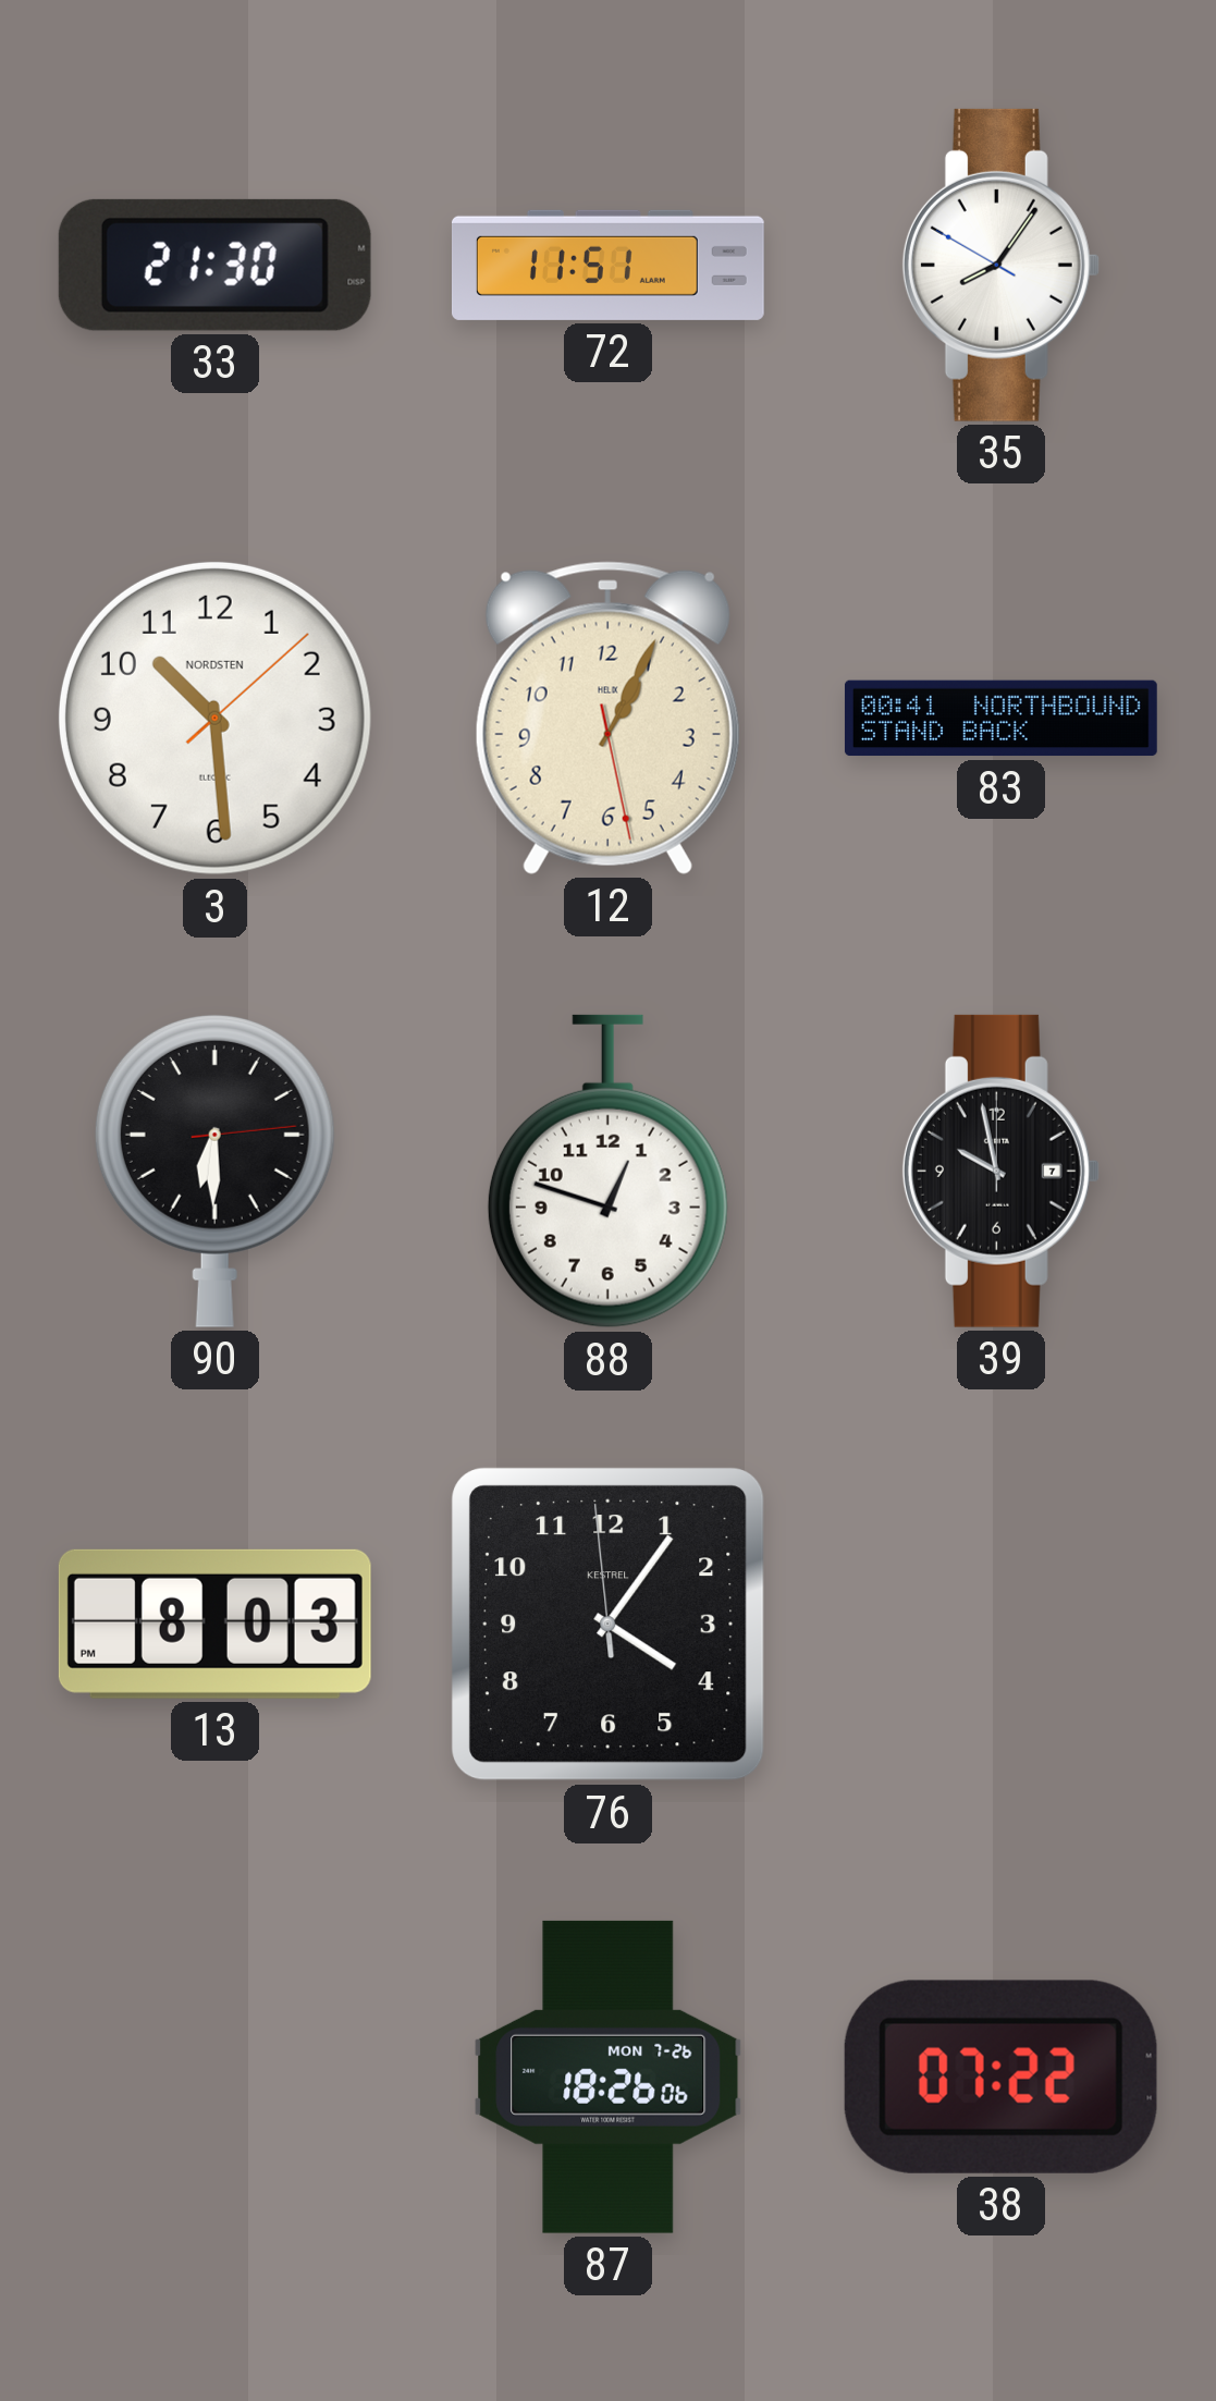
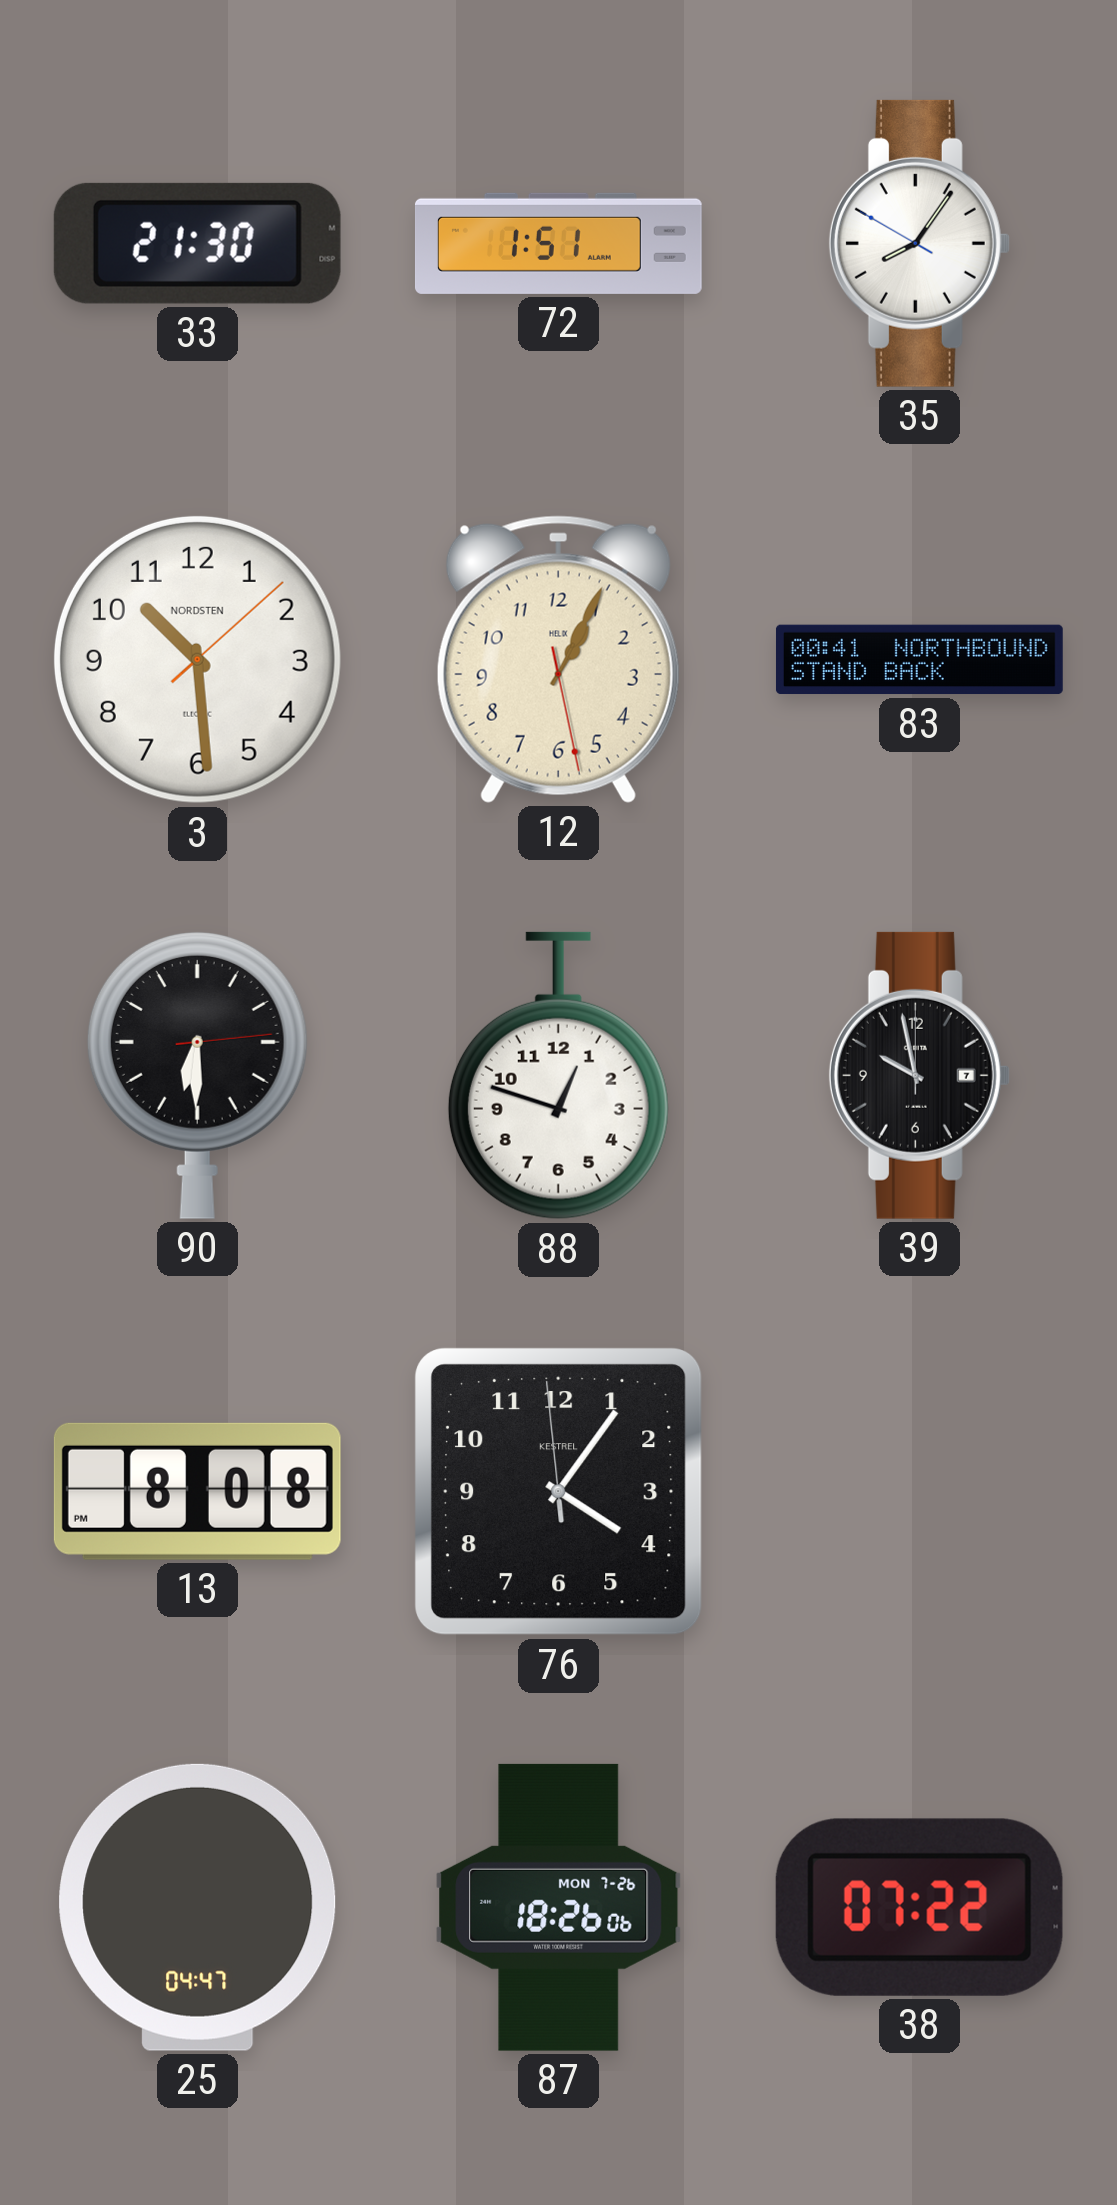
72: 11:51 -> 1:51
13: 8:03 -> 8:08
25: none -> 04:47
